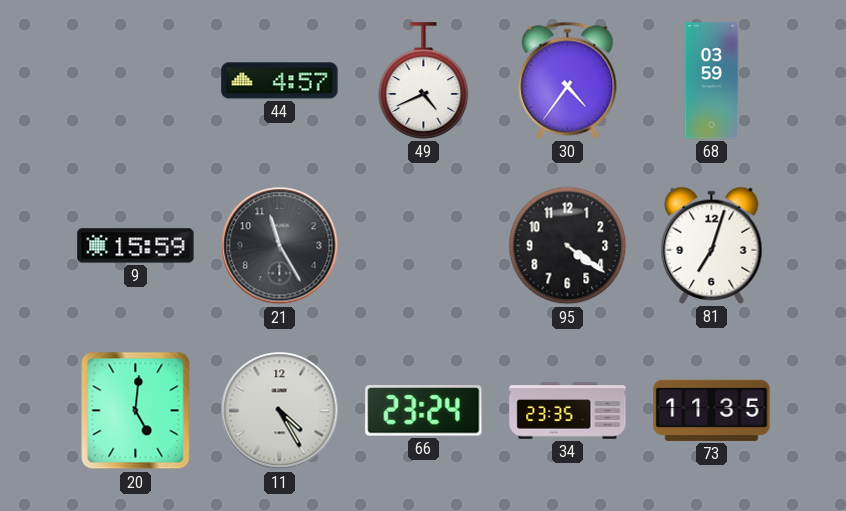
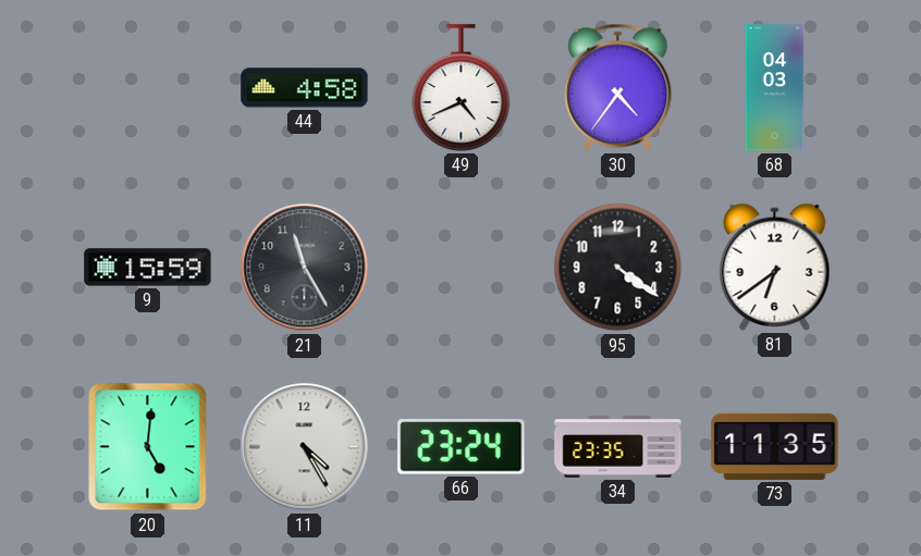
44: 4:57 -> 4:58
68: 03:59 -> 04:03
81: 7:03 -> 6:39
